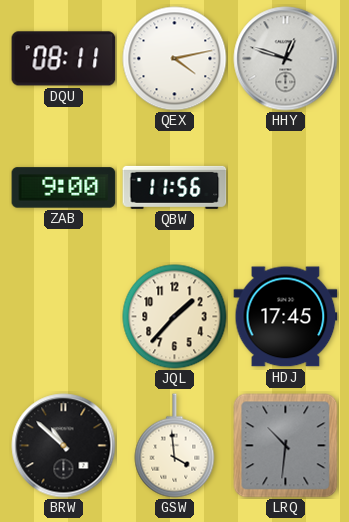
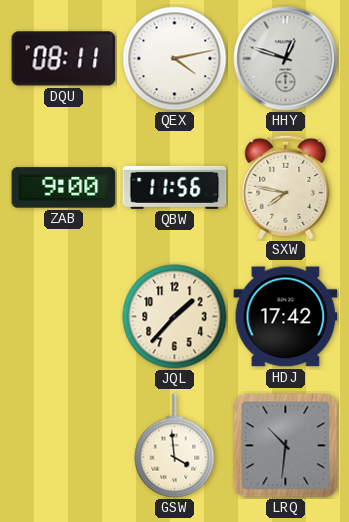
SXW: none -> 7:47
HDJ: 17:45 -> 17:42
BRW: 10:52 -> none
